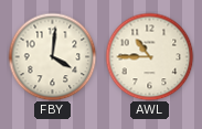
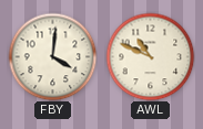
AWL: 10:45 -> 10:49
